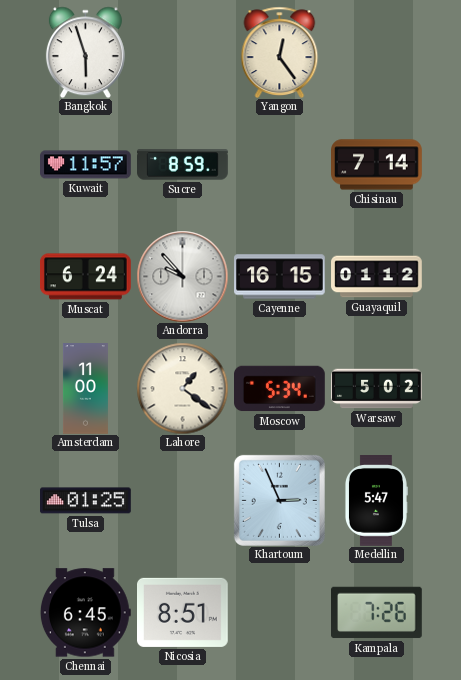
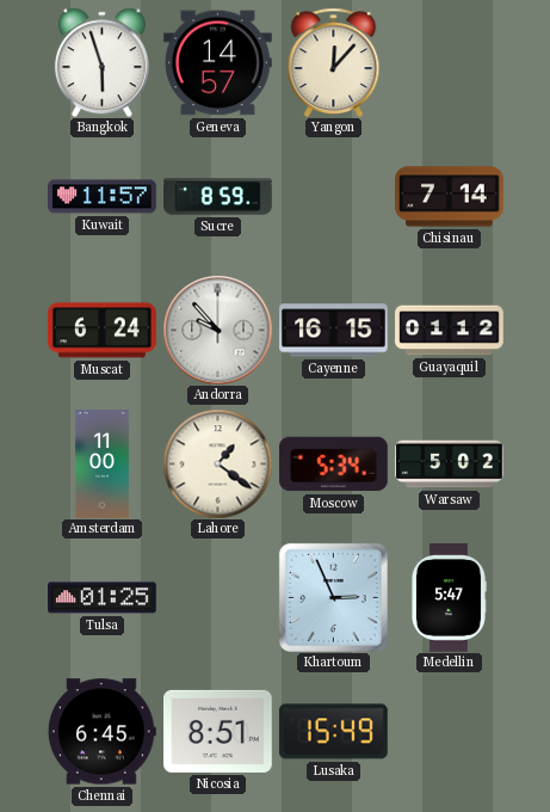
Geneva: none -> 14:57
Yangon: 12:24 -> 12:07
Lusaka: none -> 15:49
Kampala: 7:26 -> none
